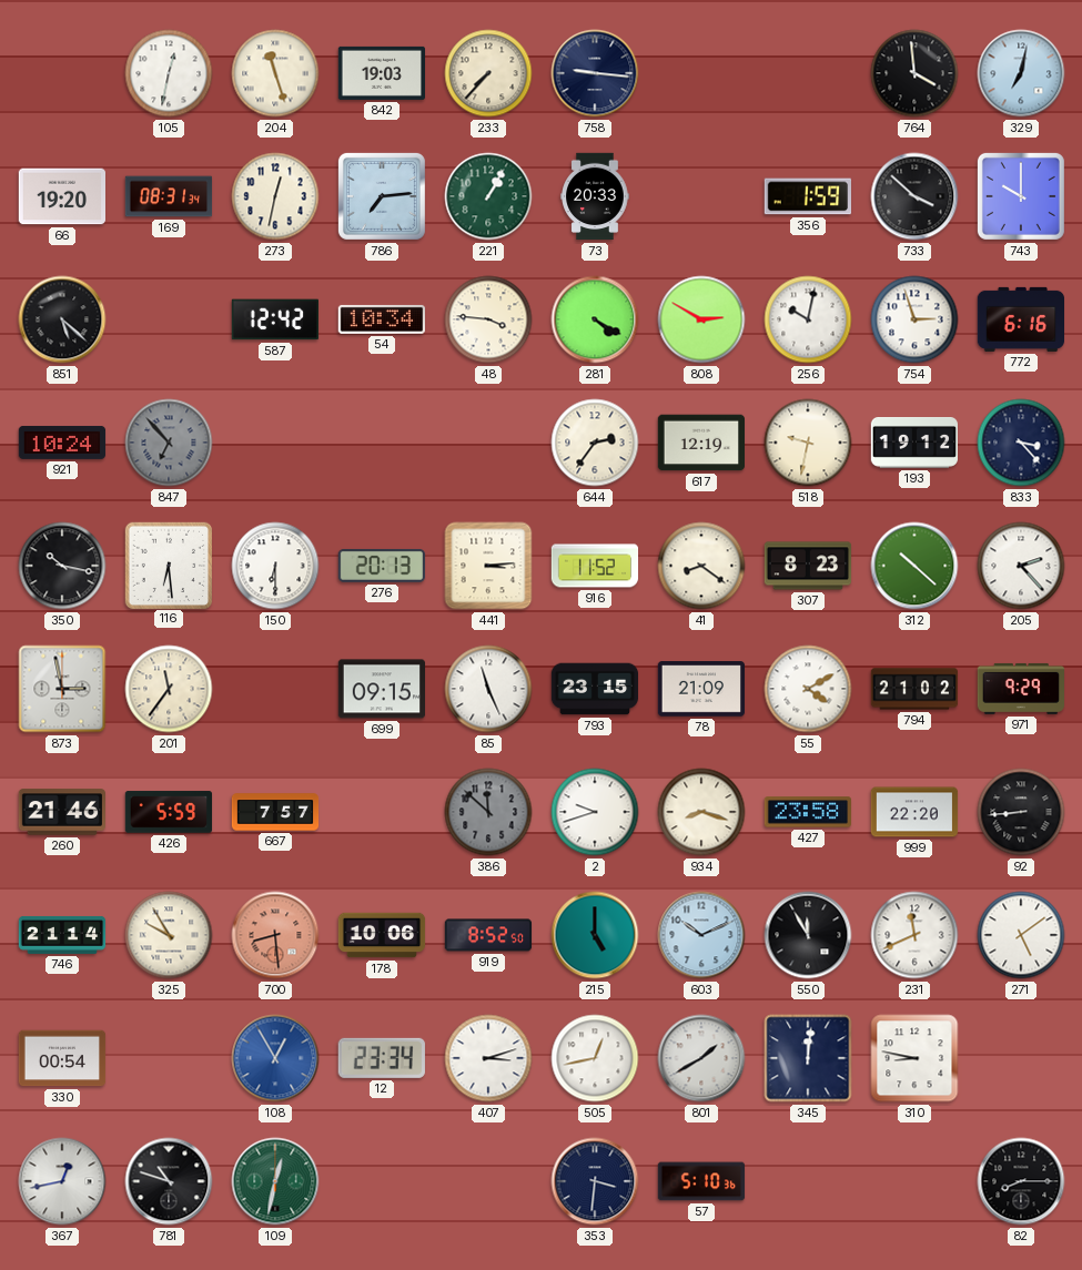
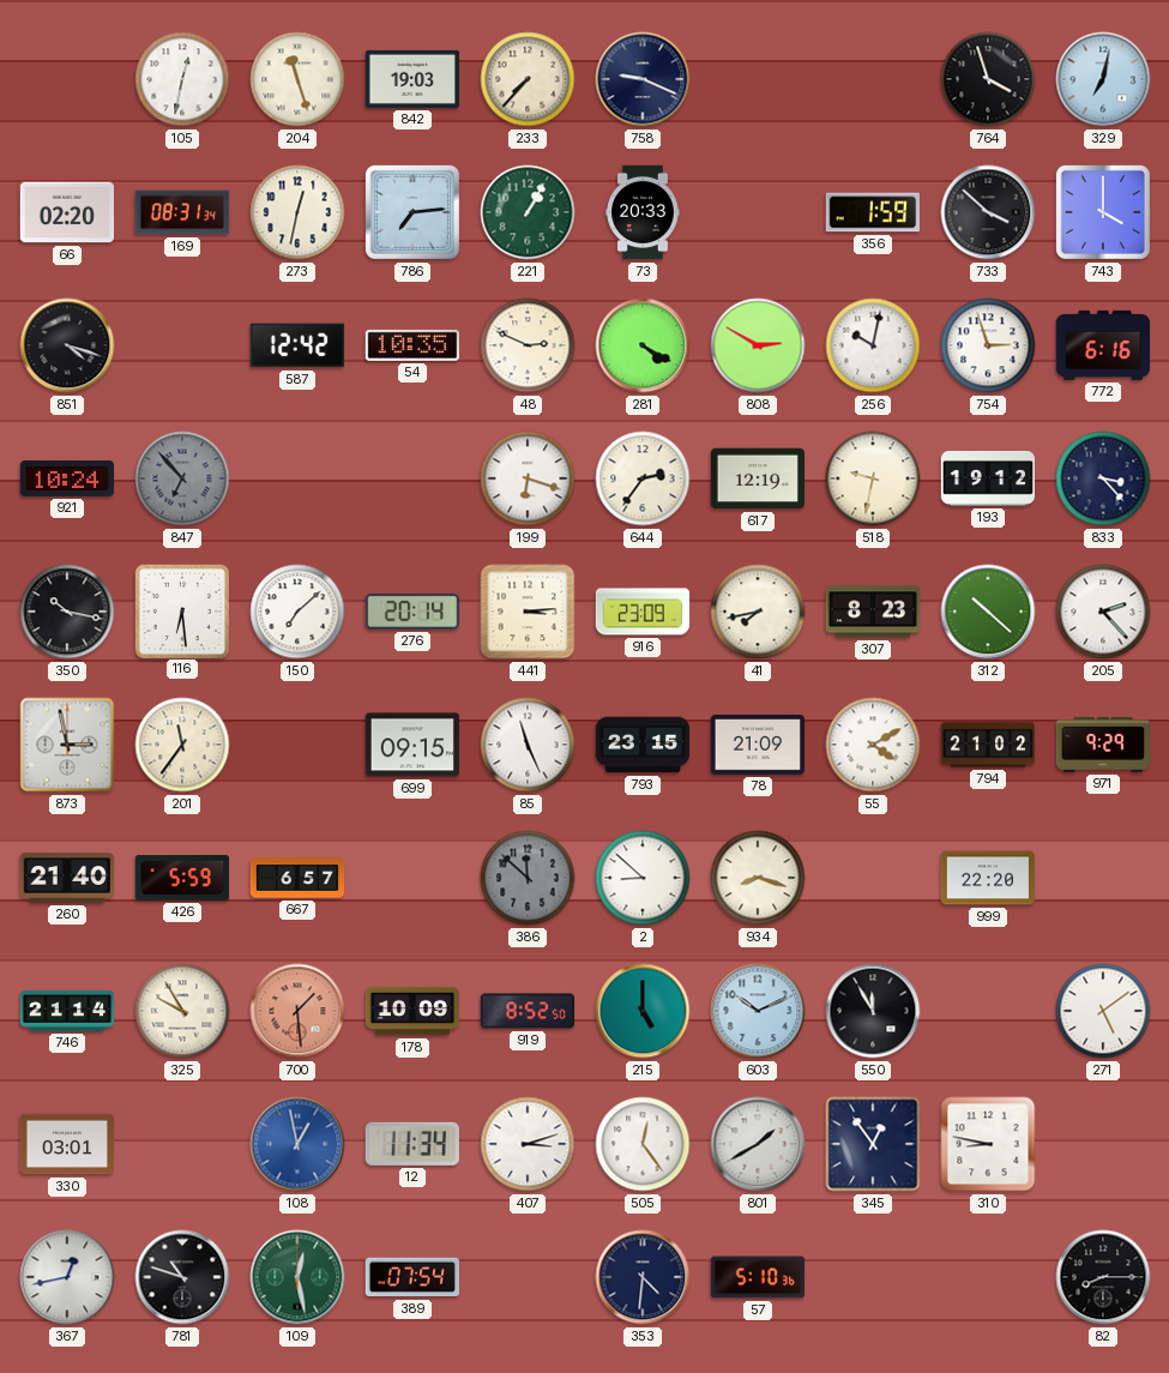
758: 9:16 -> 9:19
764: 3:59 -> 3:57
66: 19:20 -> 02:20
743: 10:00 -> 4:00
851: 5:22 -> 4:18
54: 10:34 -> 10:35
48: 3:46 -> 2:49
199: none -> 6:18
150: 6:30 -> 7:08
276: 20:13 -> 20:14
916: 11:52 -> 23:09
41: 8:21 -> 7:43
260: 21:46 -> 21:40
667: 7:57 -> 6:57
2: 9:42 -> 8:52
427: 23:58 -> none
92: 8:44 -> none
700: 8:29 -> 1:29
178: 10:06 -> 10:09
231: 11:41 -> none
330: 00:54 -> 03:01
108: 12:55 -> 12:58
12: 23:34 -> 11:34
505: 12:43 -> 12:24
345: 12:01 -> 12:54
109: 12:32 -> 12:28
389: none -> 07:54
353: 3:31 -> 4:31
